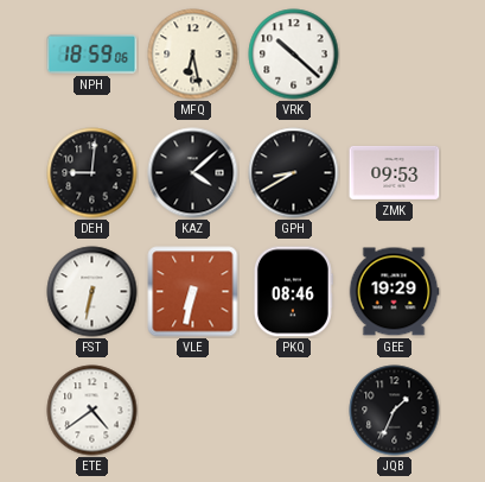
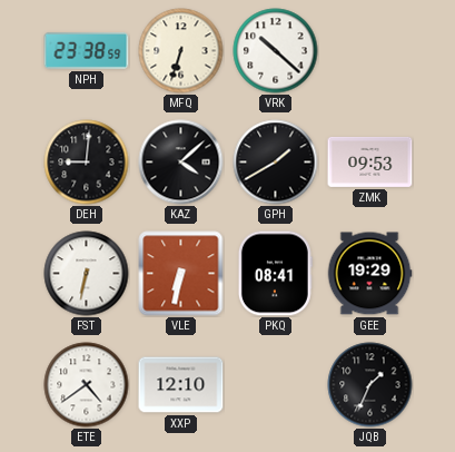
NPH: 18:59 -> 23:38
MFQ: 6:28 -> 6:33
GPH: 8:40 -> 1:40
PKQ: 08:46 -> 08:41
XXP: none -> 12:10
